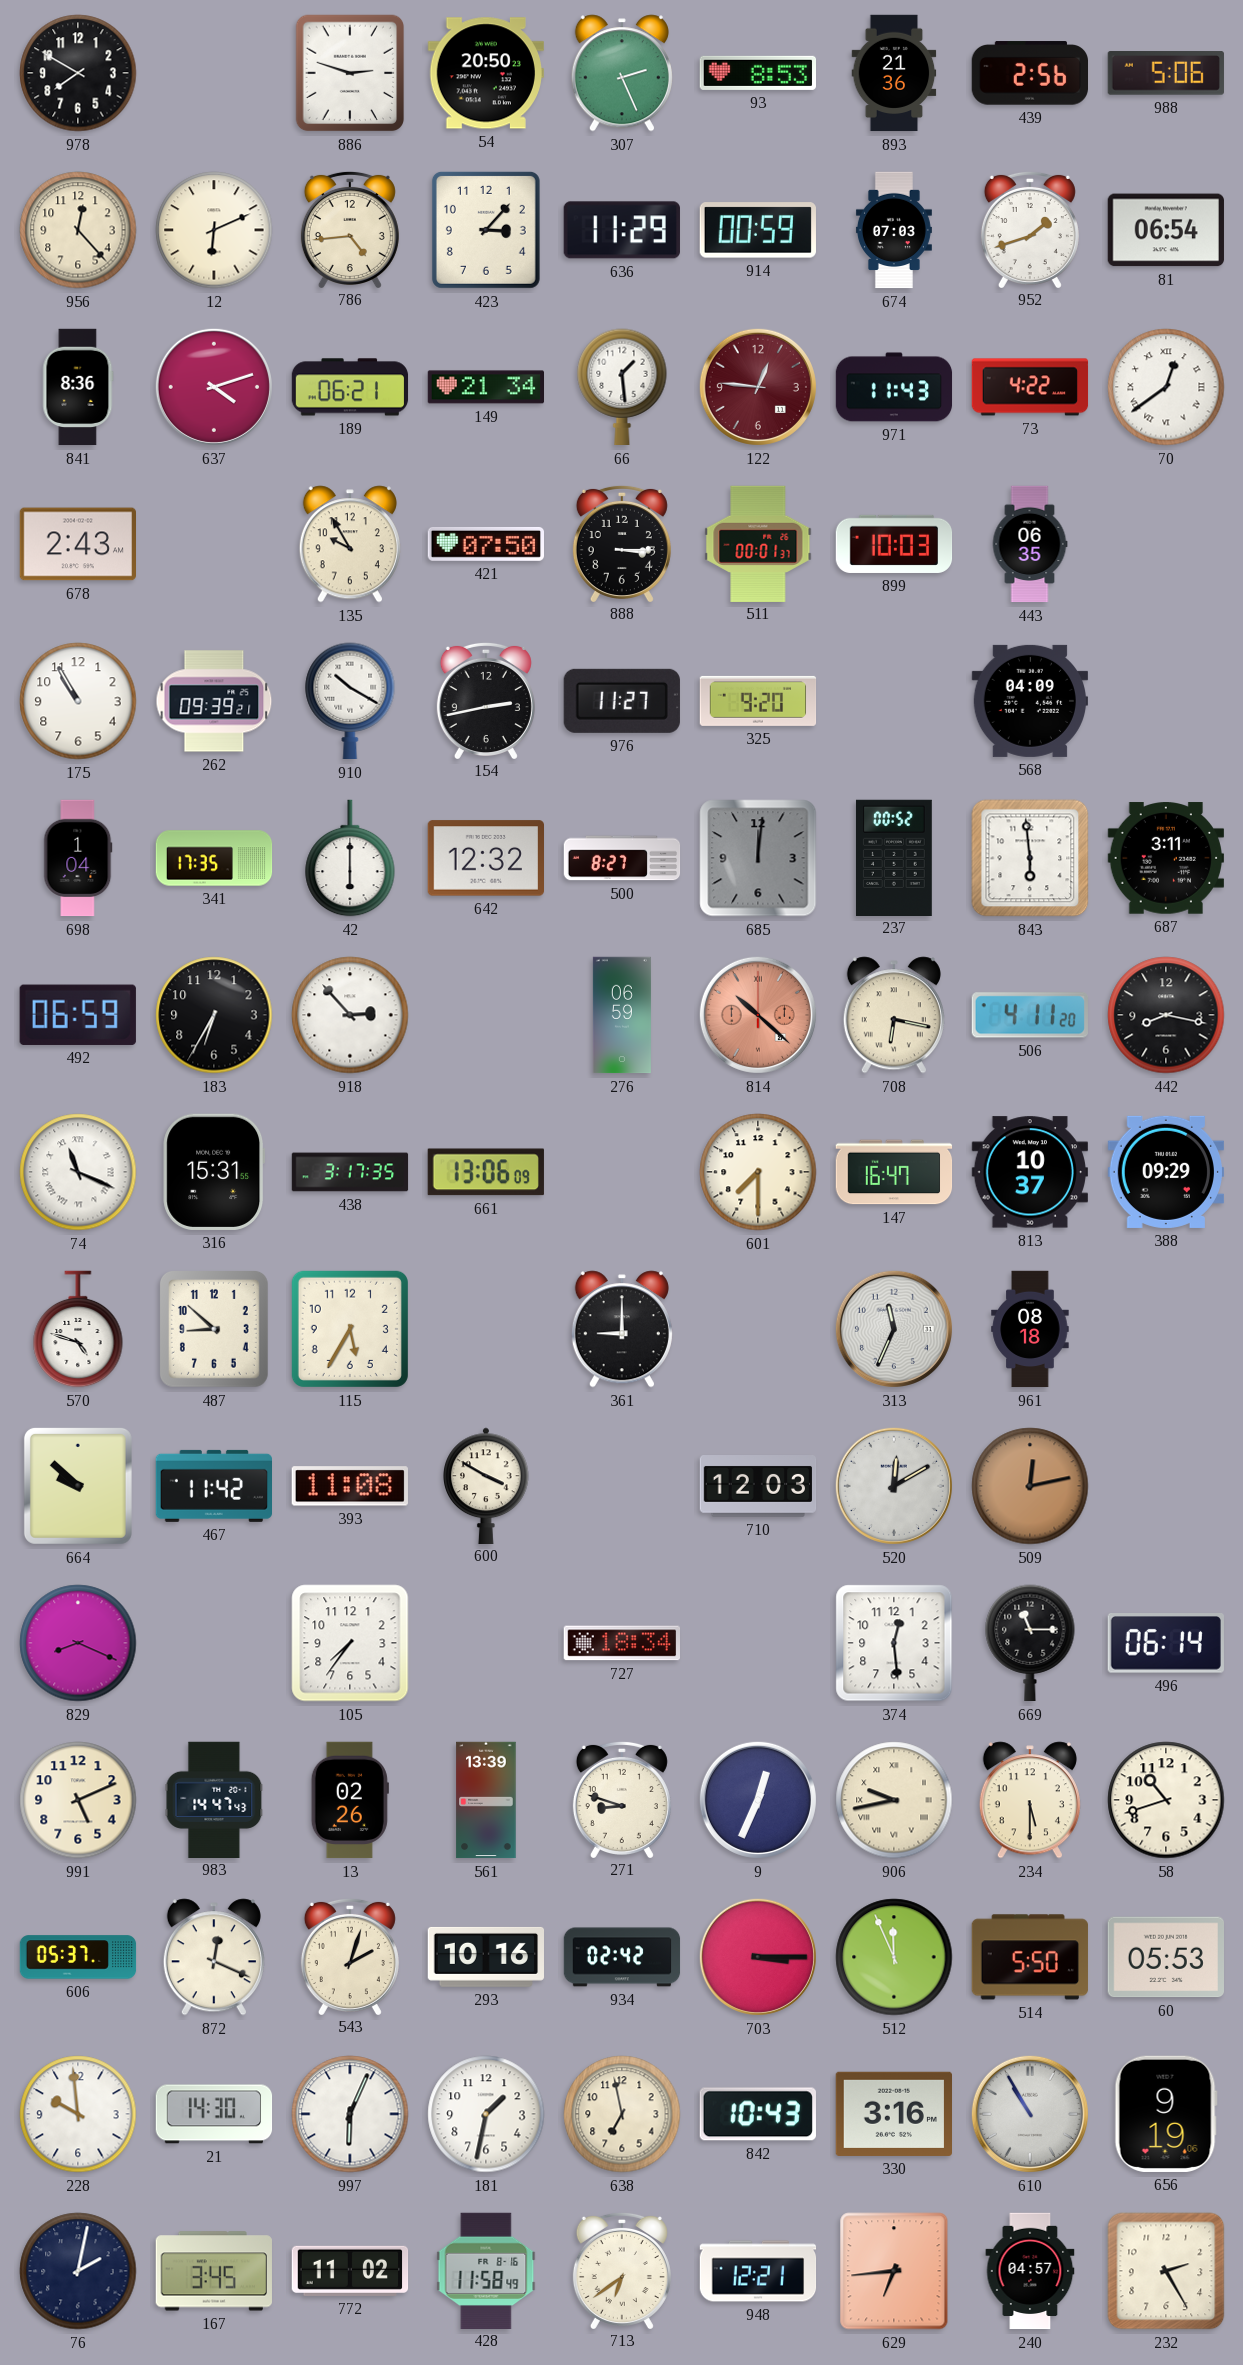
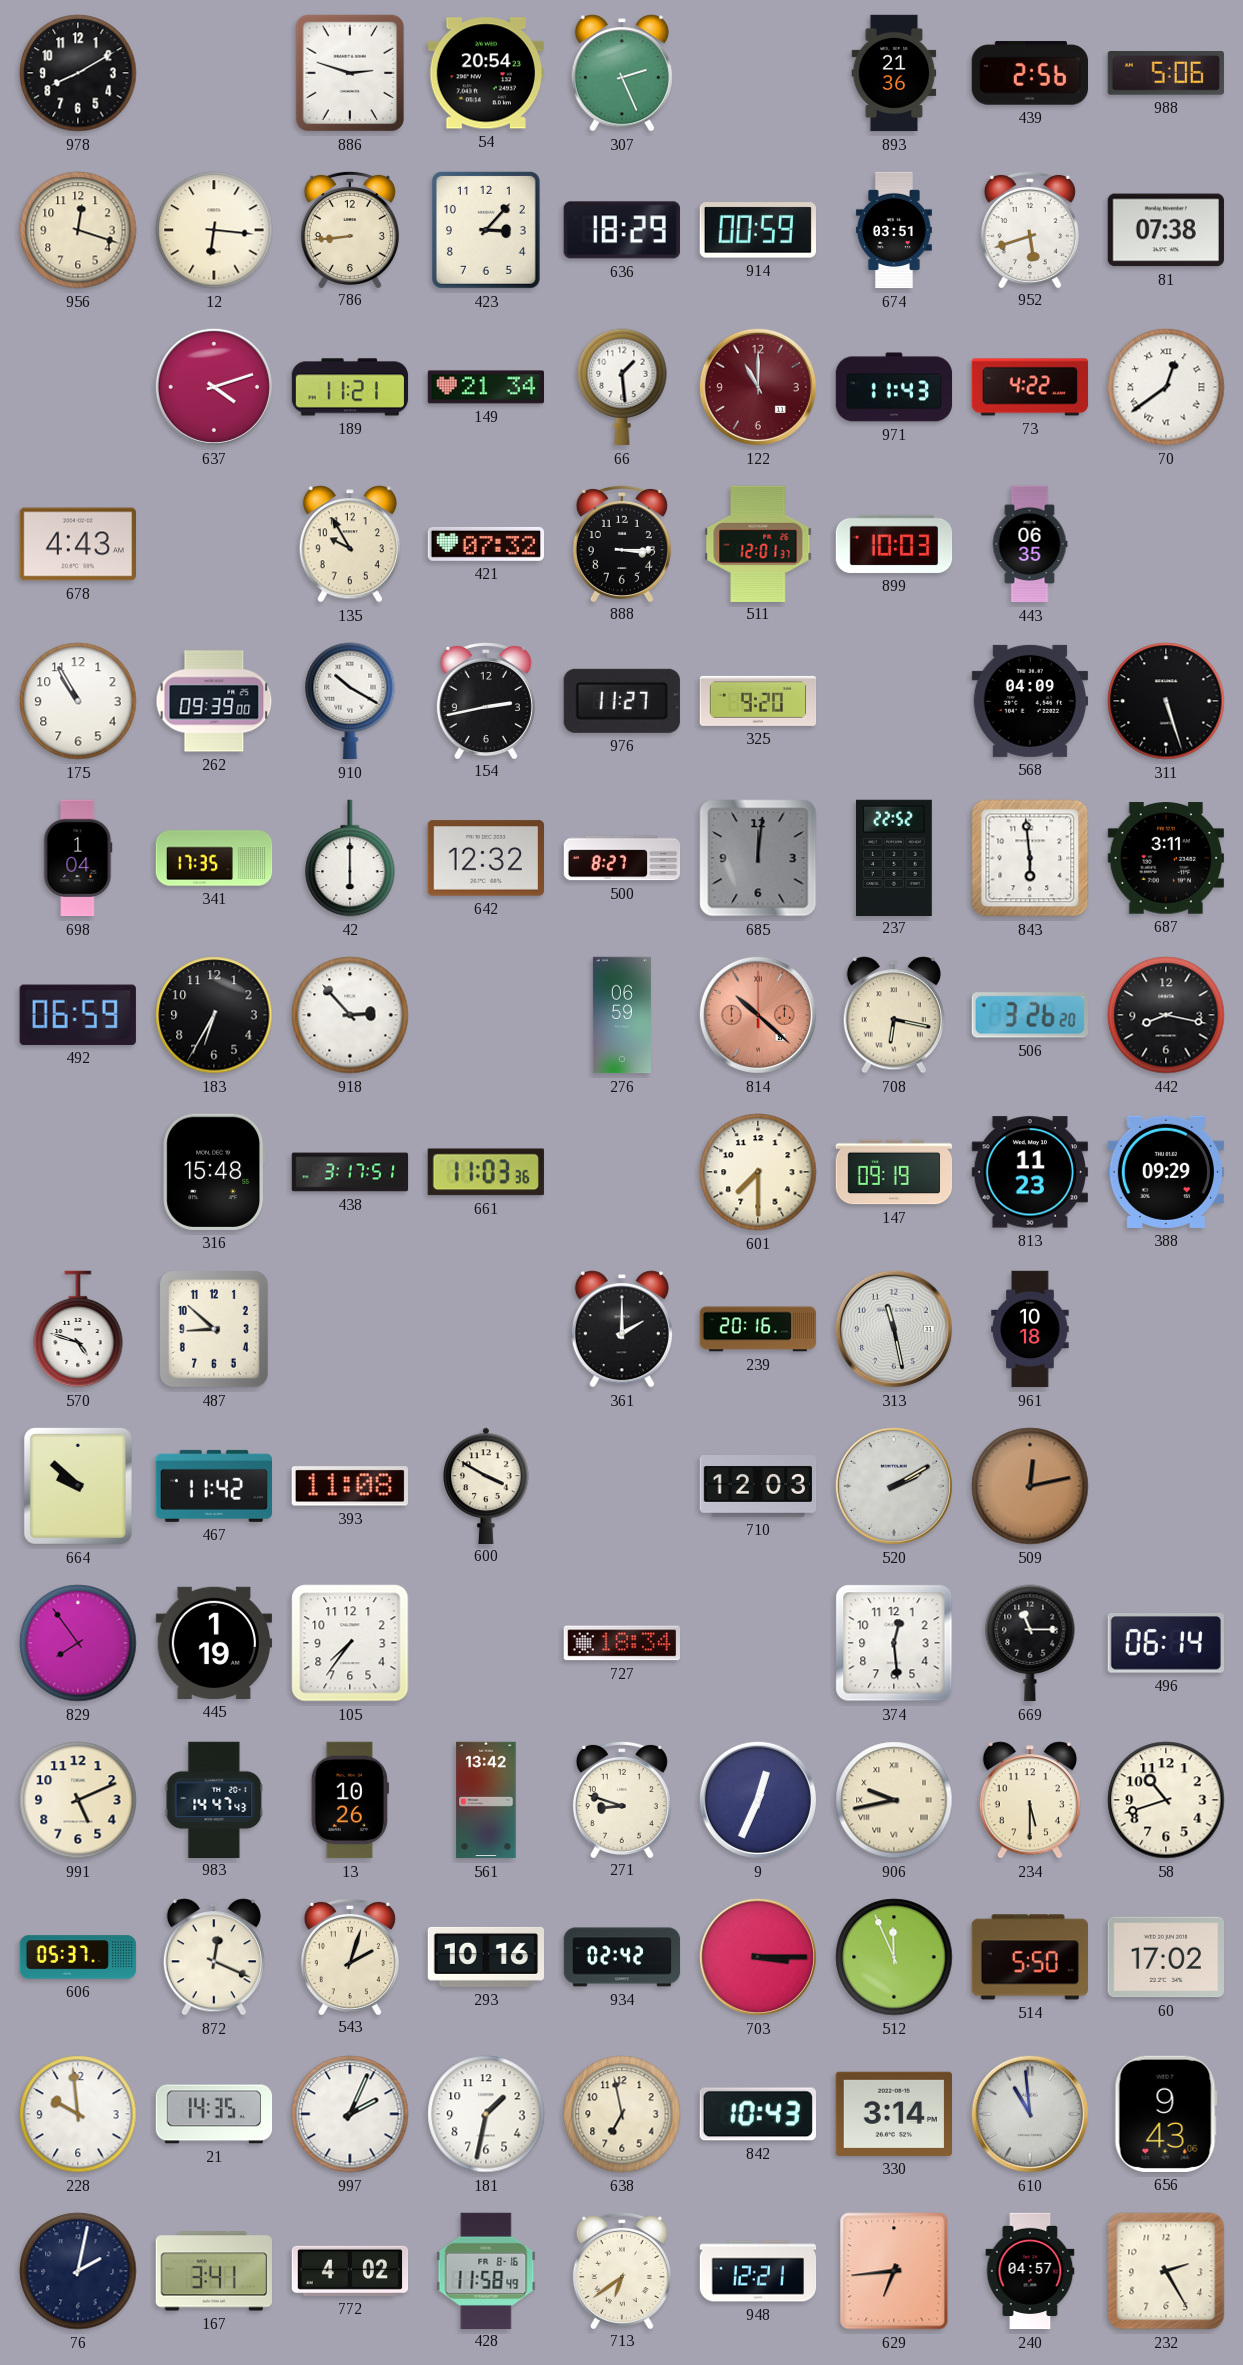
978: 7:50 -> 8:10
54: 20:50 -> 20:54
93: 8:53 -> none
956: 12:23 -> 12:18
12: 6:11 -> 6:16
786: 4:44 -> 8:44
636: 11:29 -> 18:29
674: 07:03 -> 03:51
952: 1:42 -> 5:42
81: 06:54 -> 07:38
841: 8:36 -> none
189: 06:21 -> 11:21
122: 12:46 -> 11:00
678: 2:43 -> 4:43
421: 07:50 -> 07:32
511: 00:01 -> 12:01
262: 09:39:21 -> 09:39:00
311: none -> 5:27
237: 00:52 -> 22:52
506: 4:11 -> 3:26
74: 11:19 -> none
316: 15:31 -> 15:48
438: 3:17:35 -> 3:17:51
661: 13:06 -> 11:03
147: 16:47 -> 09:19
813: 10:37 -> 11:23
115: 5:35 -> none
361: 9:00 -> 2:00
239: none -> 20:16
313: 11:34 -> 11:28
961: 08:18 -> 10:18
520: 12:10 -> 2:10
829: 8:19 -> 7:54
445: none -> 1:19
13: 02:26 -> 10:26
561: 13:39 -> 13:42
60: 05:53 -> 17:02
21: 14:30 -> 14:35
997: 6:04 -> 2:04
330: 3:16 -> 3:14
610: 10:55 -> 10:59
656: 9:19 -> 9:43
167: 3:45 -> 3:41
772: 11:02 -> 4:02
